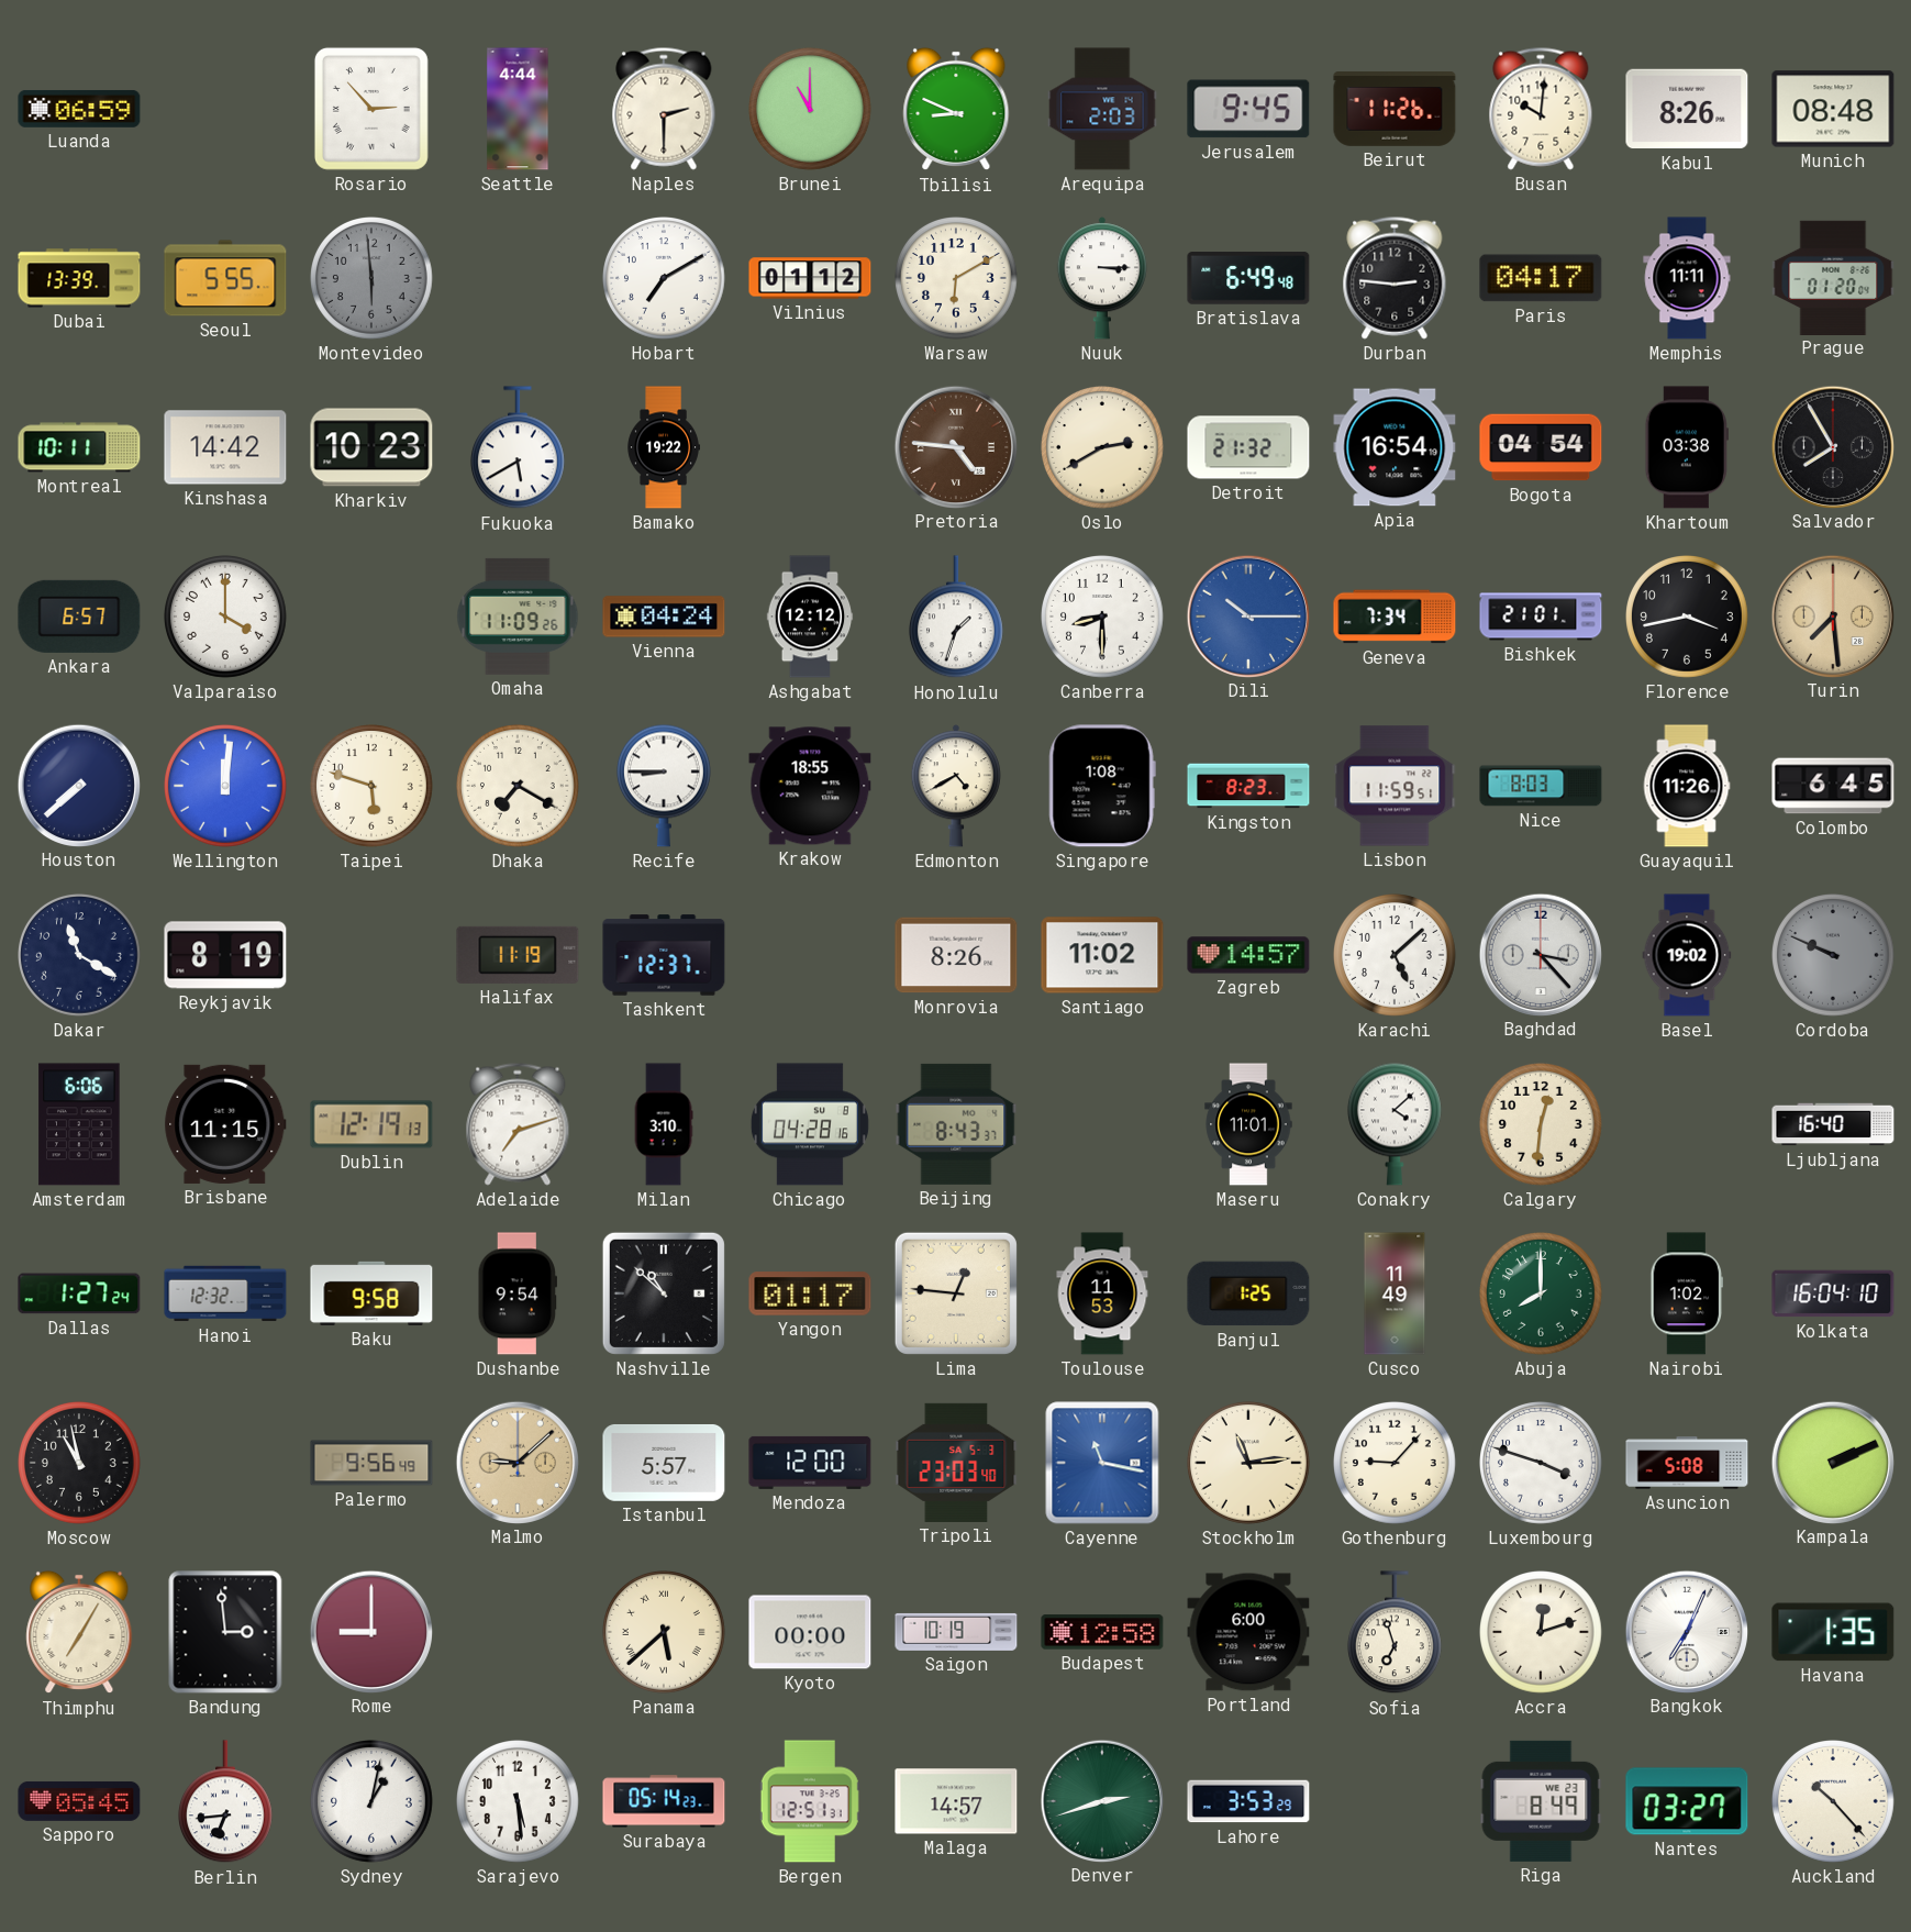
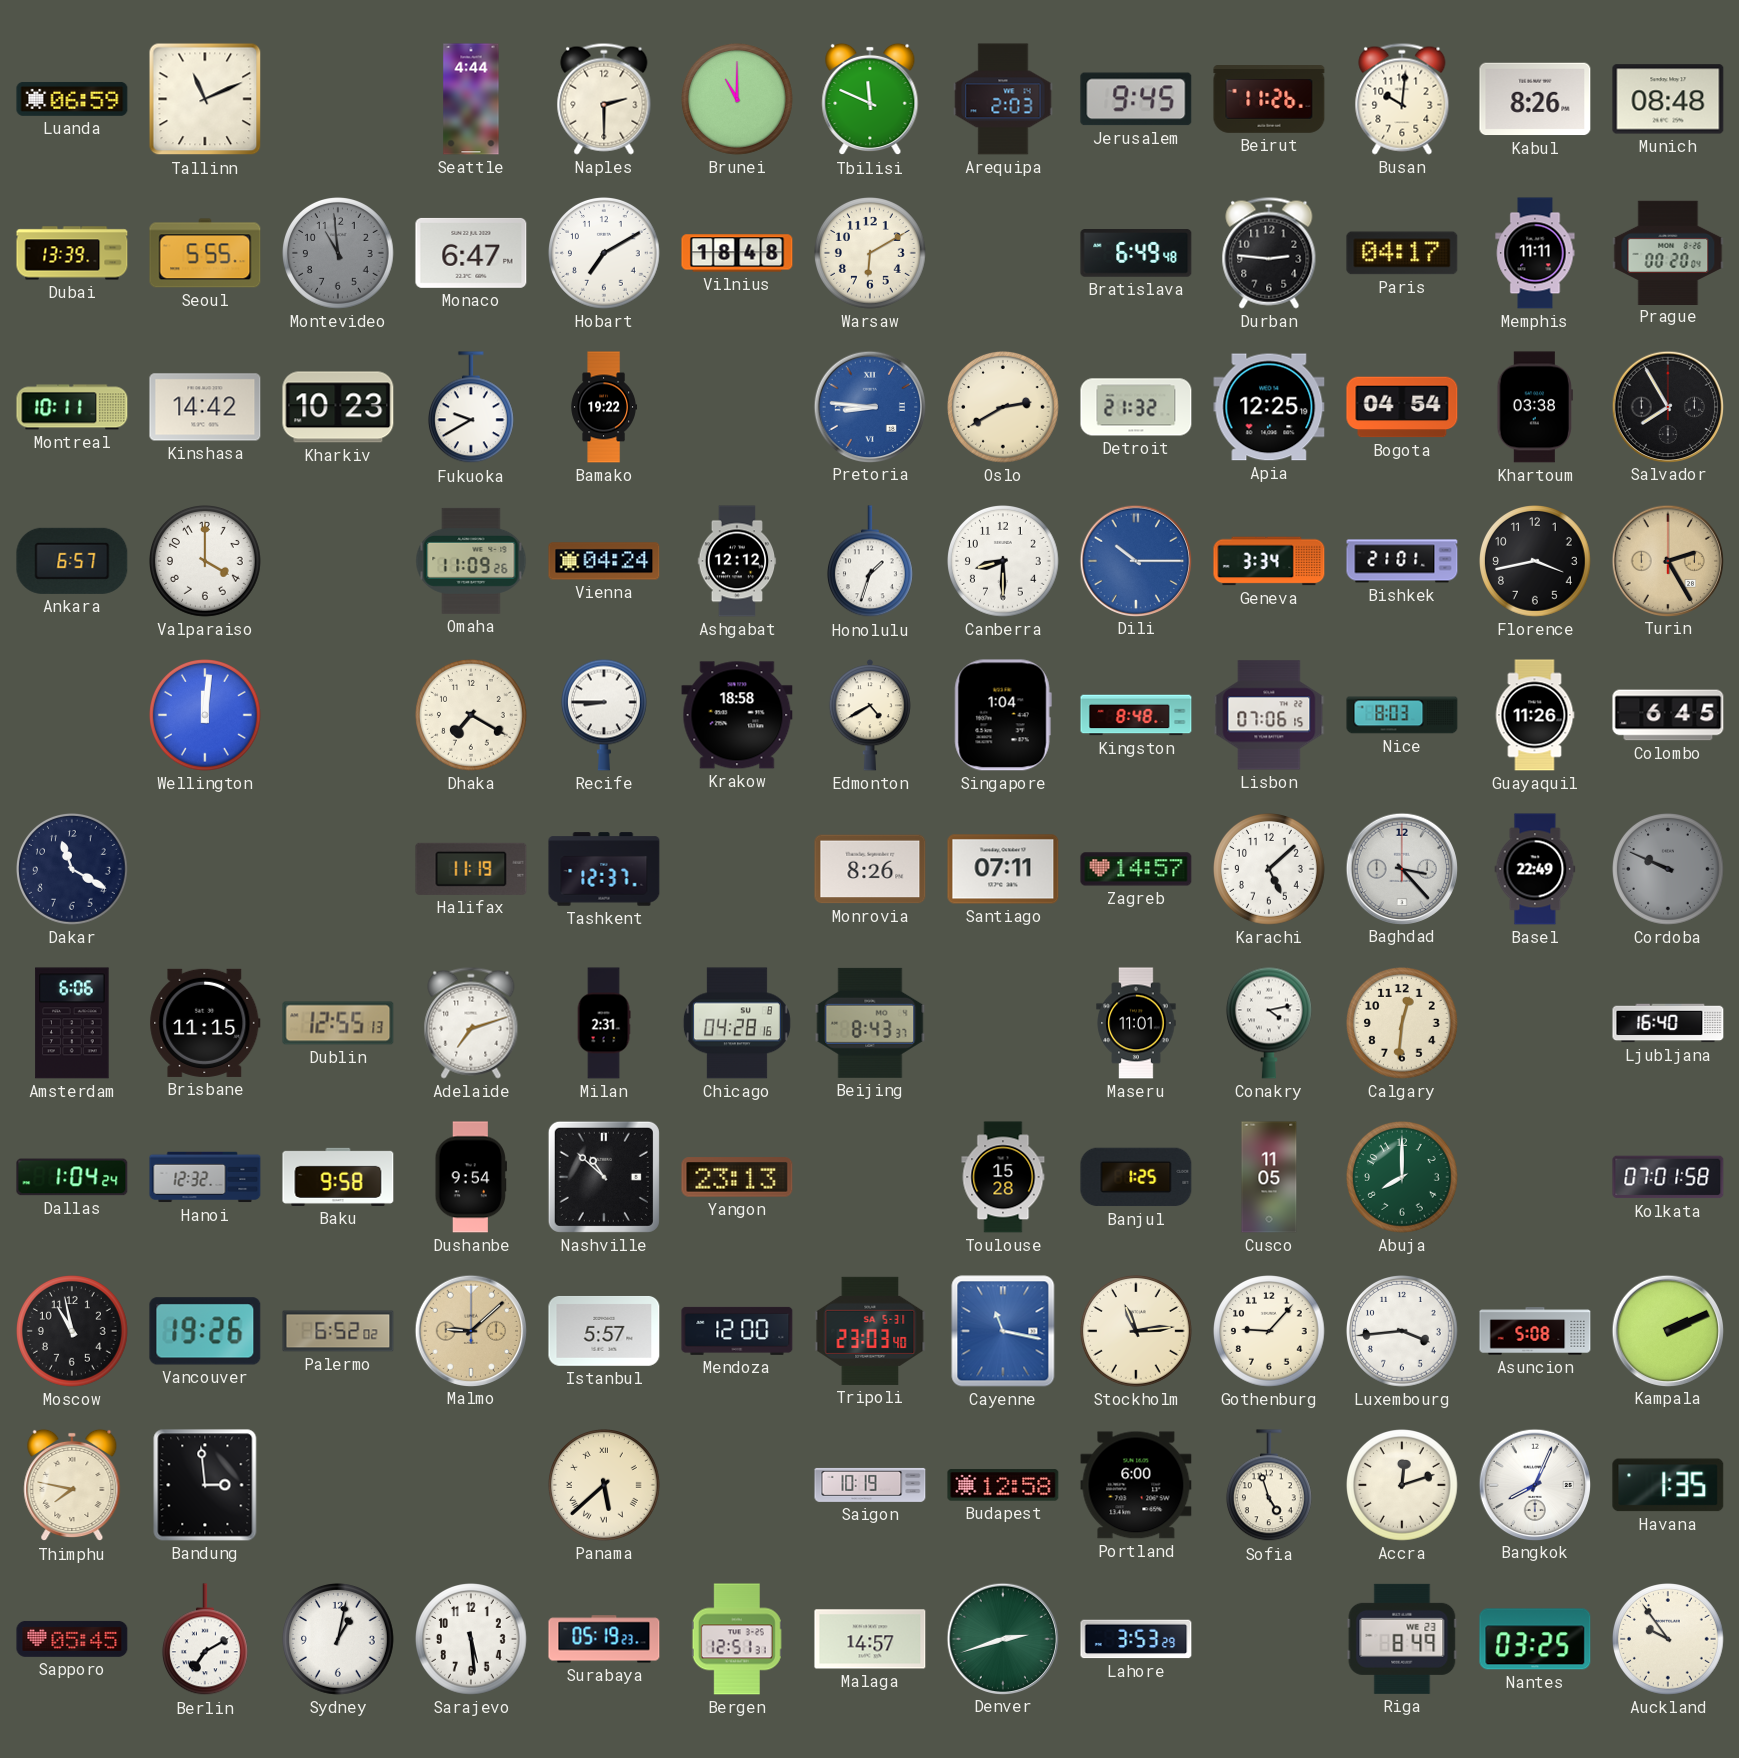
Tallinn: none -> 11:11
Rosario: 2:53 -> none
Tbilisi: 8:49 -> 11:49
Montevideo: 5:59 -> 10:59
Monaco: none -> 6:47
Vilnius: 01:12 -> 18:48
Nuuk: 3:15 -> none
Prague: 01:20 -> 00:20
Fukuoka: 5:40 -> 9:40
Pretoria: 4:46 -> 8:46
Pretoria dial: brown -> blue
Apia: 16:54 -> 12:25
Geneva: 7:34 -> 3:34
Turin: 7:29 -> 2:25
Houston: 7:38 -> none
Taipei: 5:48 -> none
Krakow: 18:55 -> 18:58
Singapore: 1:08 -> 1:04
Kingston: 8:23 -> 8:48
Lisbon: 11:59 -> 07:06
Reykjavik: 8:19 -> none
Santiago: 11:02 -> 07:11
Basel: 19:02 -> 22:49
Dublin: 12:19 -> 12:55
Milan: 3:10 -> 2:31
Conakry: 4:08 -> 4:13
Dallas: 1:27 -> 1:04
Yangon: 01:17 -> 23:13
Lima: 12:46 -> none
Toulouse: 11:53 -> 15:28
Cusco: 11:49 -> 11:05
Nairobi: 1:02 -> none
Kolkata: 16:04 -> 07:01
Vancouver: none -> 19:26
Palermo: 9:56 -> 6:52
Tripoli date: SA 5-3 -> SA 5-31
Luxembourg: 3:48 -> 3:44
Thimphu: 7:05 -> 7:47
Rome: 9:00 -> none
Kyoto: 00:00 -> none
Sofia: 6:57 -> 4:57
Bangkok: 7:04 -> 8:04
Berlin: 6:44 -> 7:10
Surabaya: 05:14 -> 05:19
Nantes: 03:27 -> 03:25
Auckland: 10:23 -> 9:54
